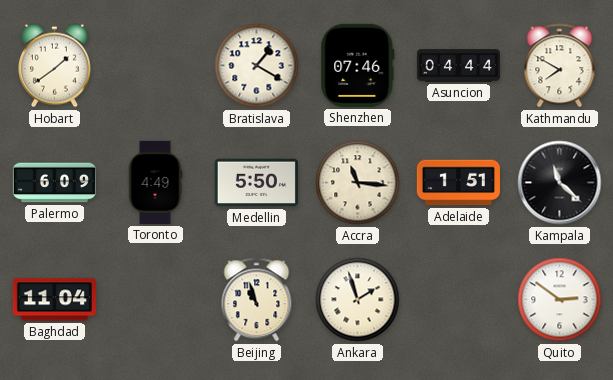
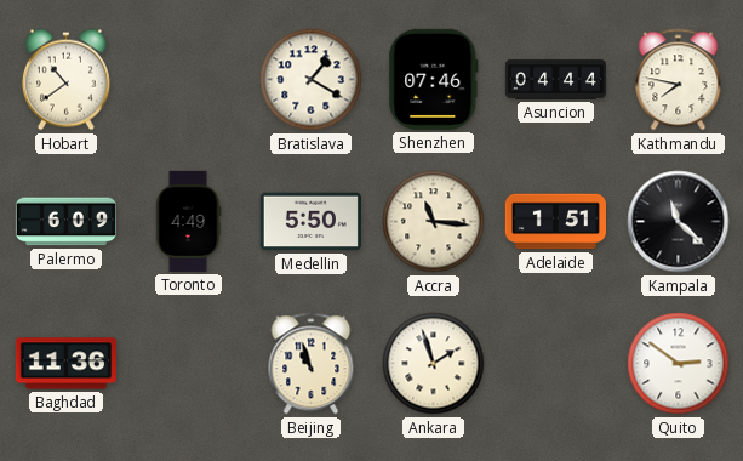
Hobart: 1:39 -> 10:39
Kathmandu: 7:50 -> 7:47
Baghdad: 11:04 -> 11:36
